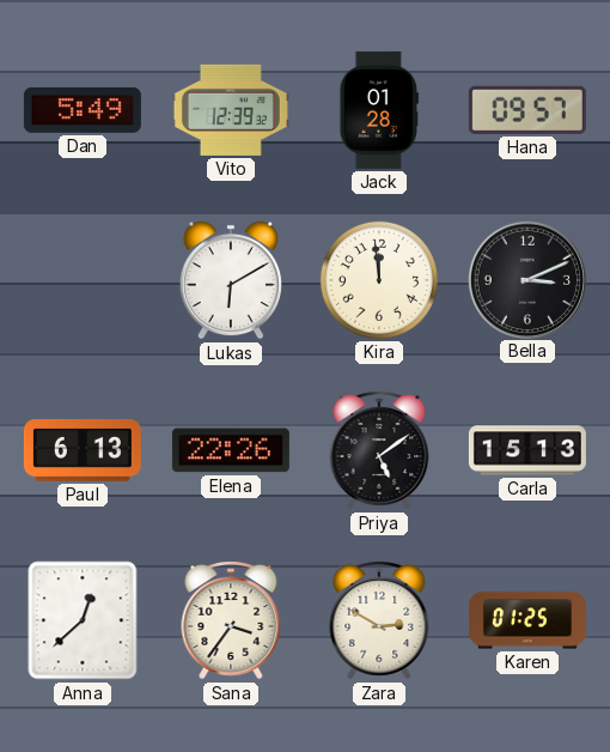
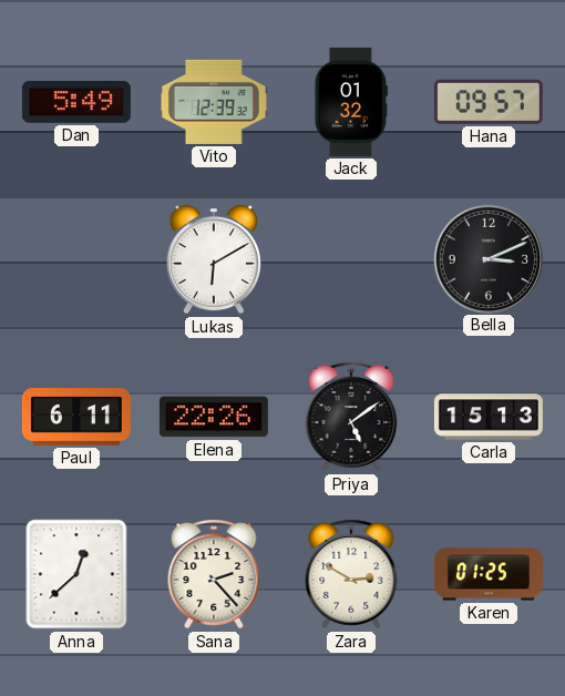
Jack: 01:28 -> 01:32
Kira: 11:59 -> none
Paul: 6:13 -> 6:11
Sana: 3:36 -> 2:23
